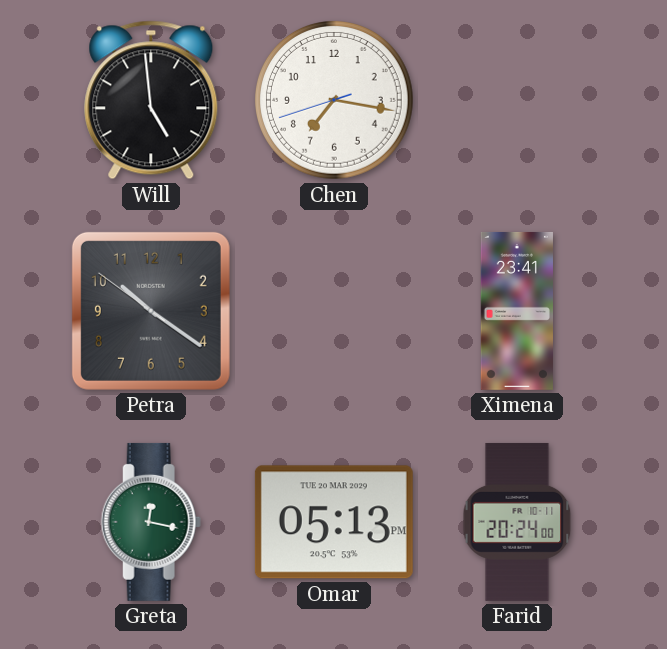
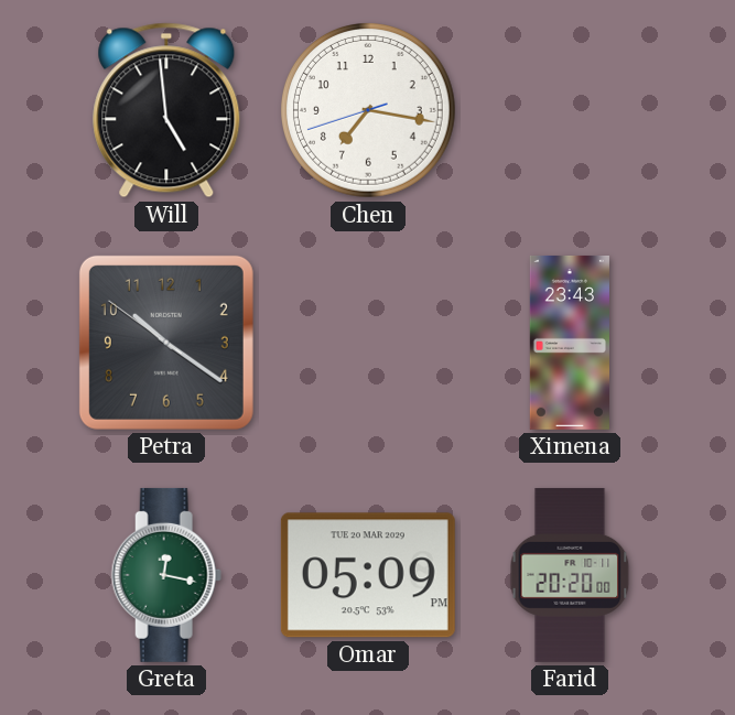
Ximena: 23:41 -> 23:43
Omar: 05:13 -> 05:09
Farid: 20:24 -> 20:20
